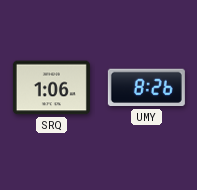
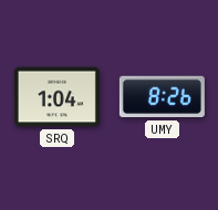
SRQ: 1:06 -> 1:04
